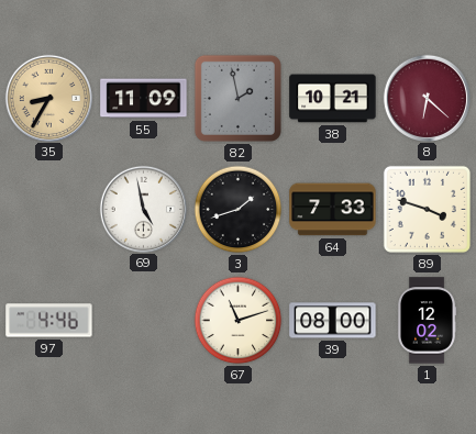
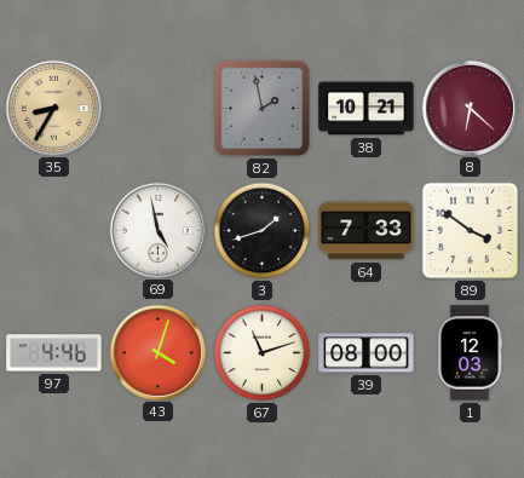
55: 11:09 -> none
89: 3:48 -> 3:51
43: none -> 4:03
1: 12:02 -> 12:03
